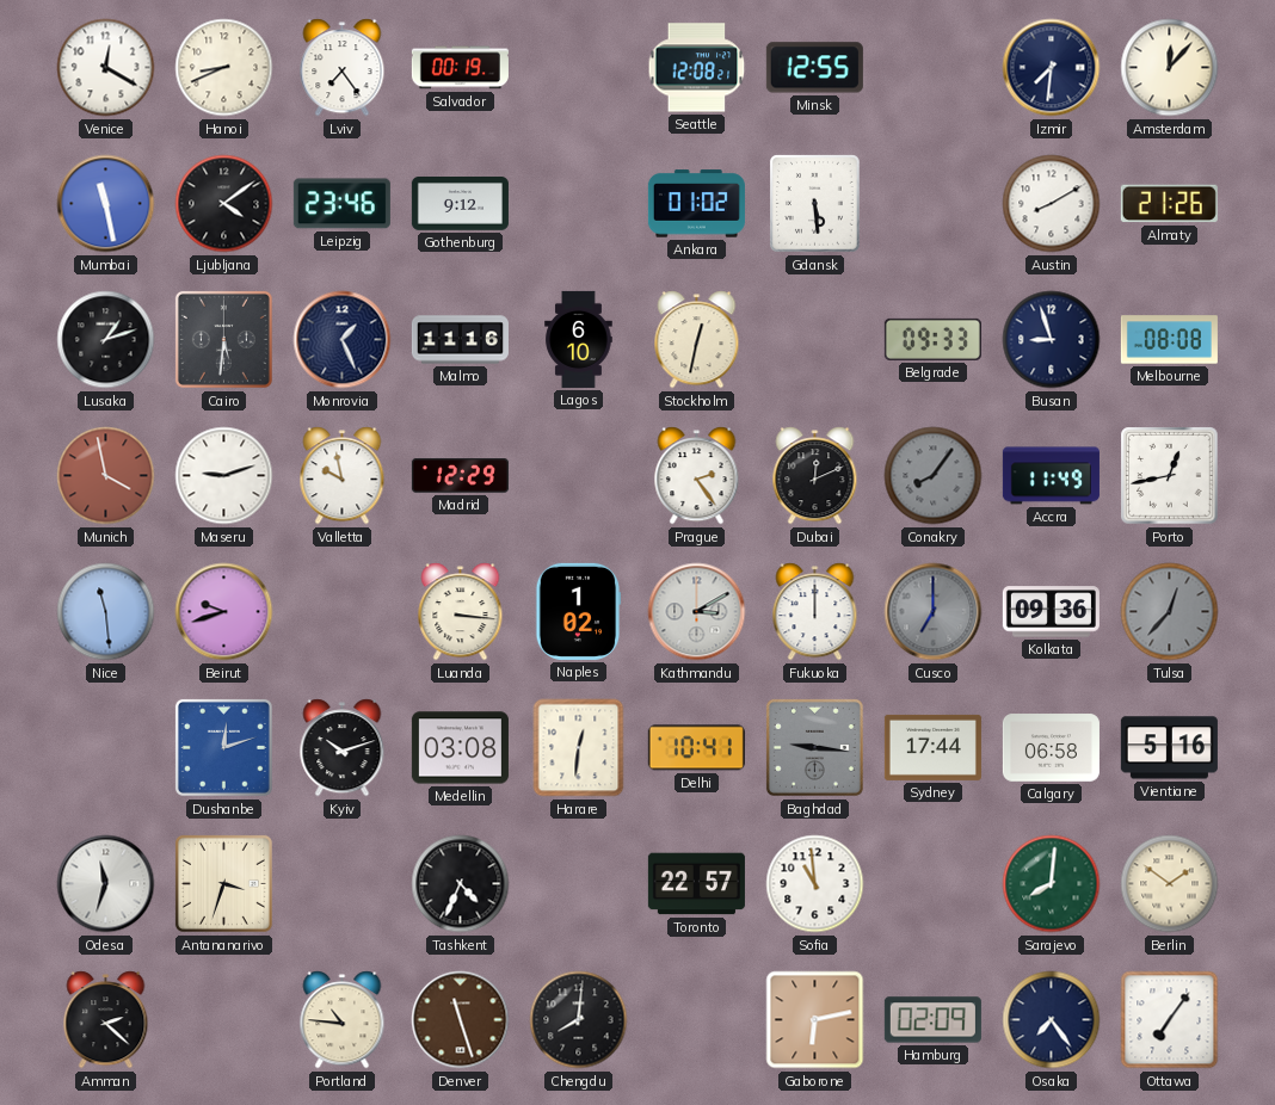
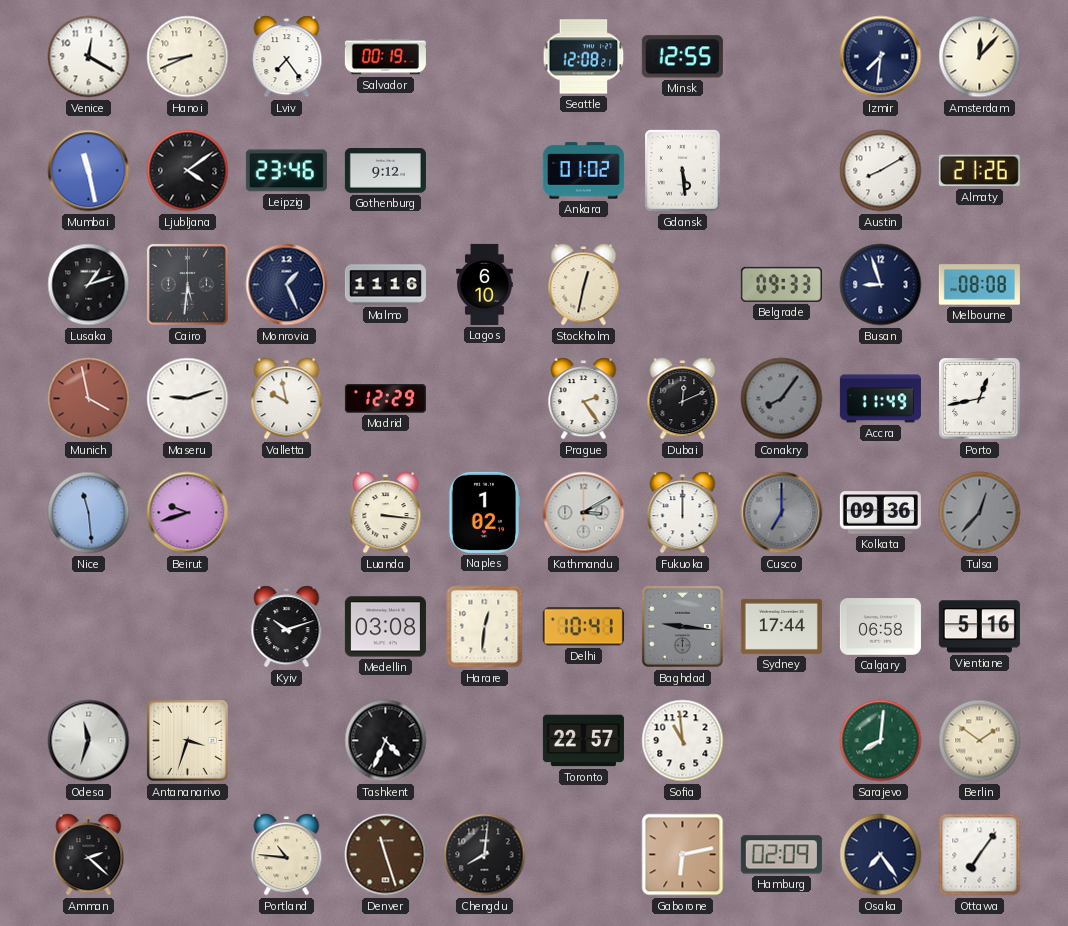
Dushanbe: 12:12 -> none
